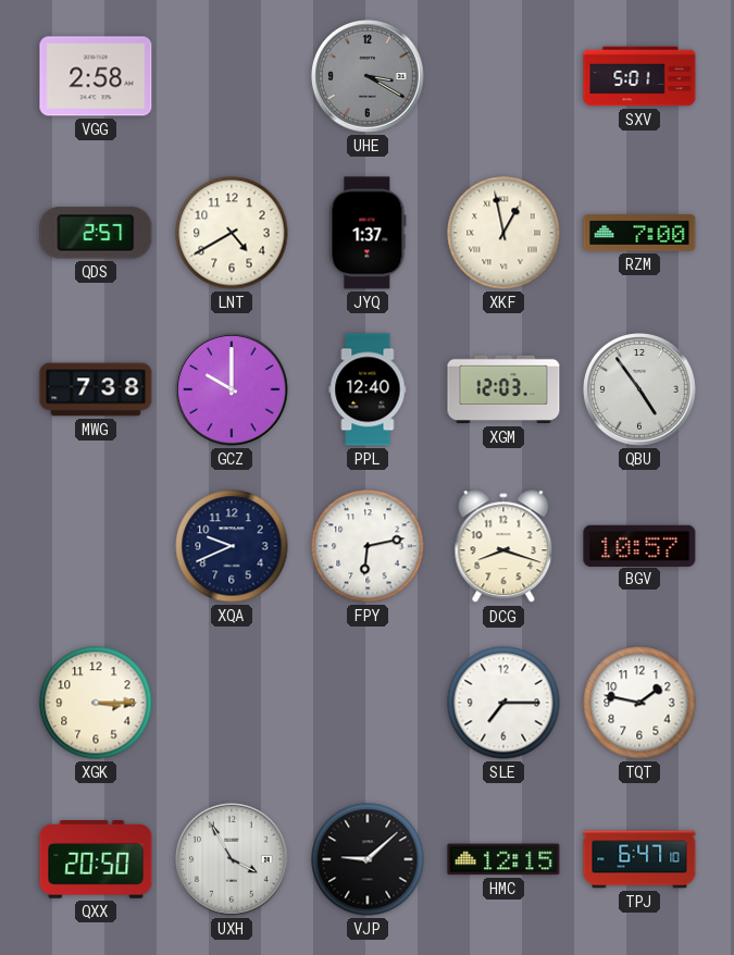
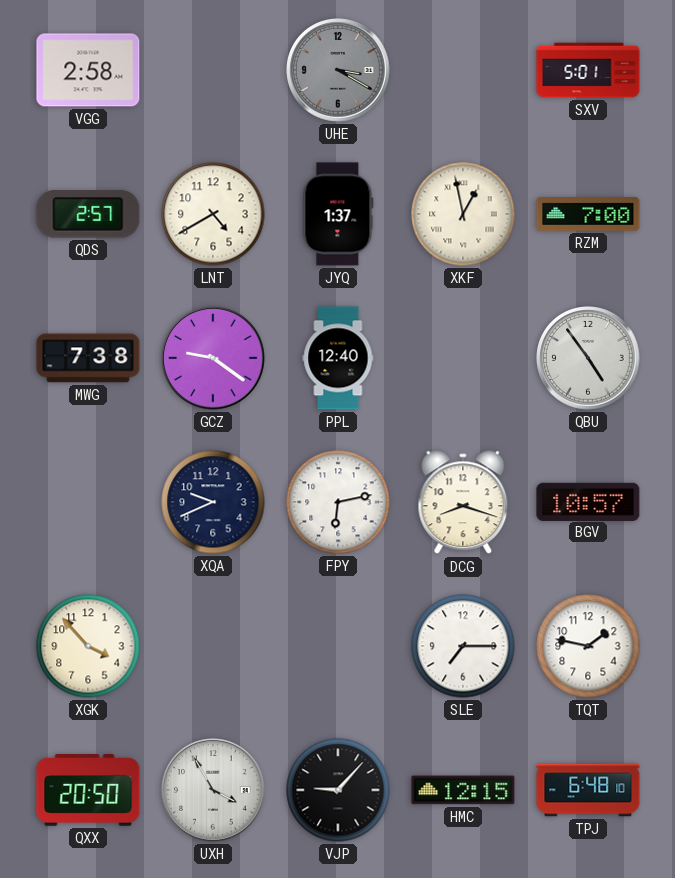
GCZ: 10:00 -> 9:21
XGM: 12:03 -> none
XGK: 3:15 -> 3:53
VJP: 9:08 -> 9:07
TPJ: 6:47 -> 6:48
